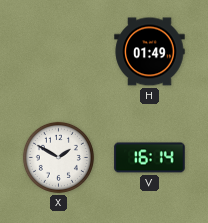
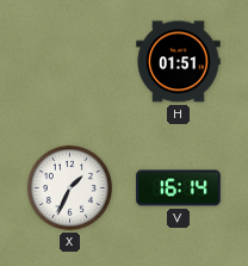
H: 01:49 -> 01:51
X: 1:50 -> 1:34
